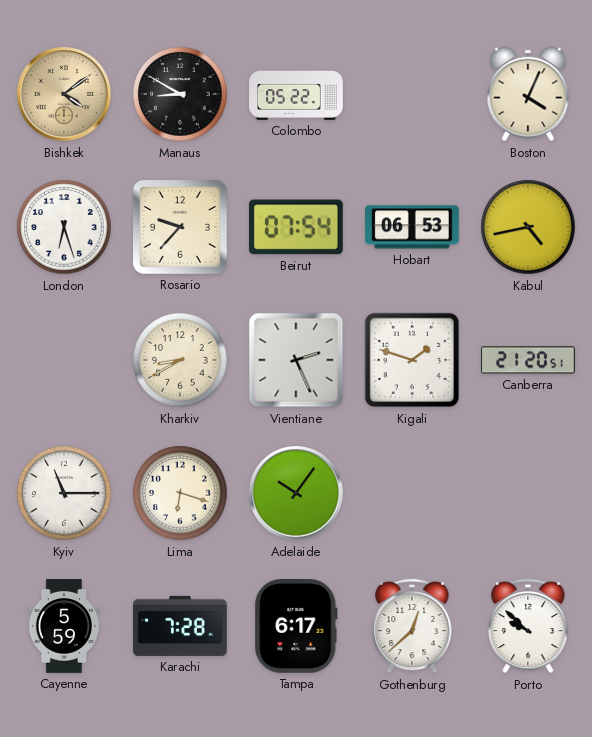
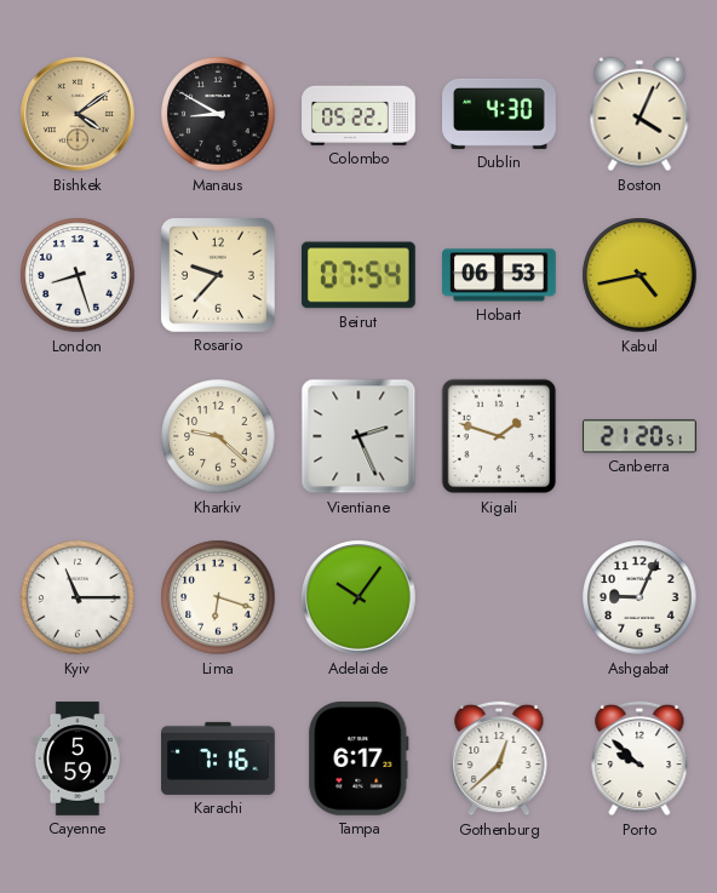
Dublin: none -> 4:30
London: 6:27 -> 8:27
Kharkiv: 8:40 -> 9:22
Ashgabat: none -> 9:04
Karachi: 7:28 -> 7:16
